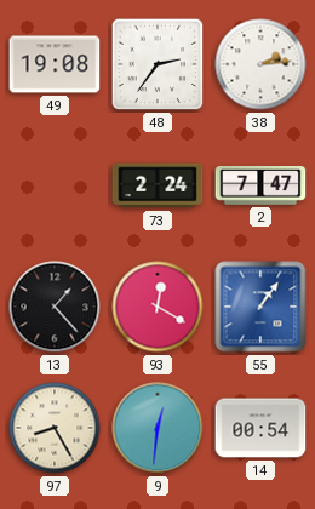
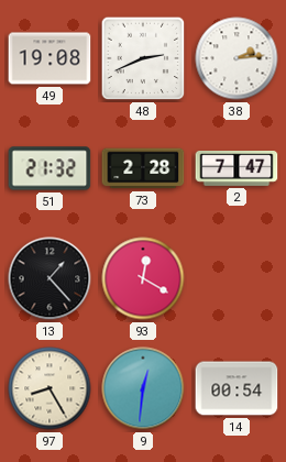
48: 2:36 -> 2:41
51: none -> 21:32
73: 2:24 -> 2:28
55: 1:06 -> none
